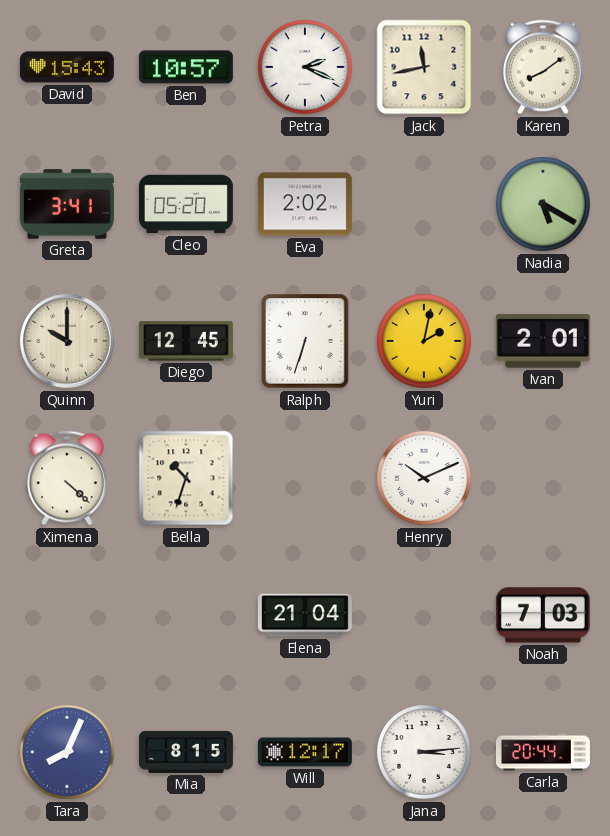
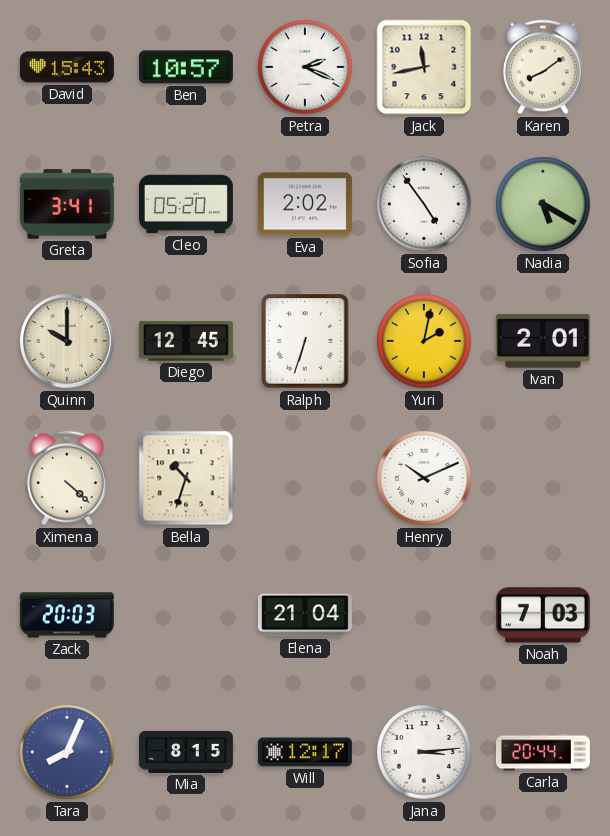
Sofia: none -> 4:54
Zack: none -> 20:03
